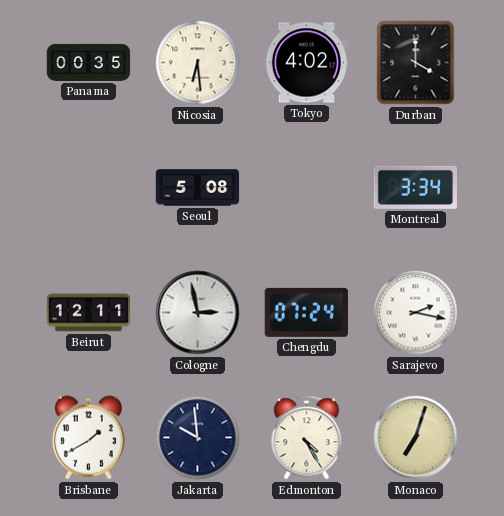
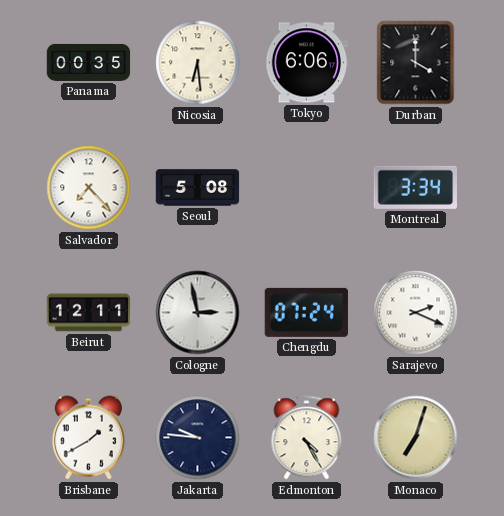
Tokyo: 4:02 -> 6:06
Salvador: none -> 7:23
Sarajevo: 2:17 -> 2:19
Jakarta: 9:59 -> 9:46
